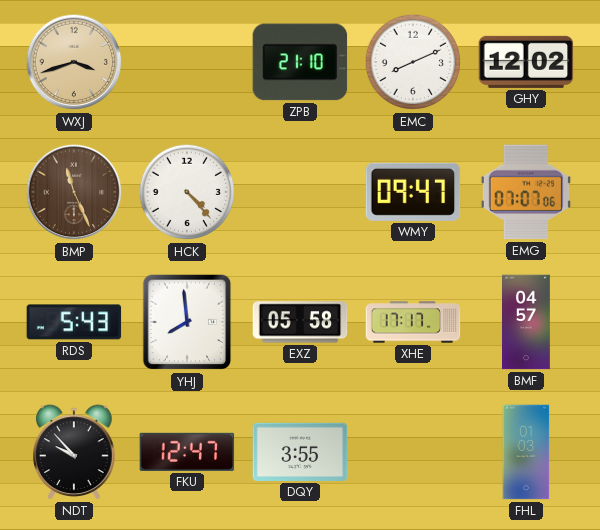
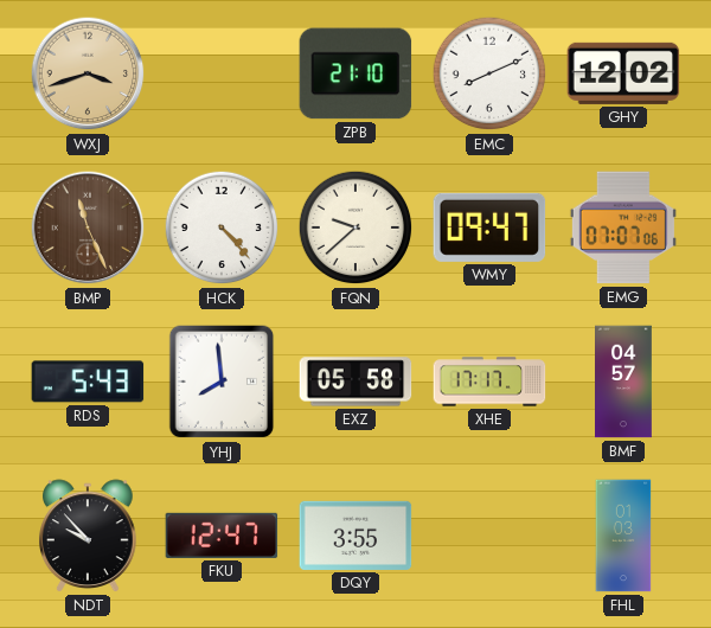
FQN: none -> 9:38
